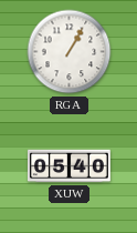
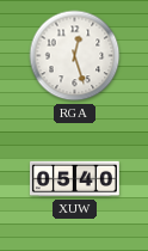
RGA: 1:05 -> 12:27
